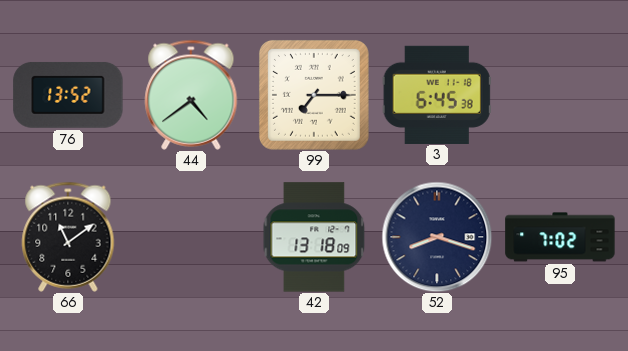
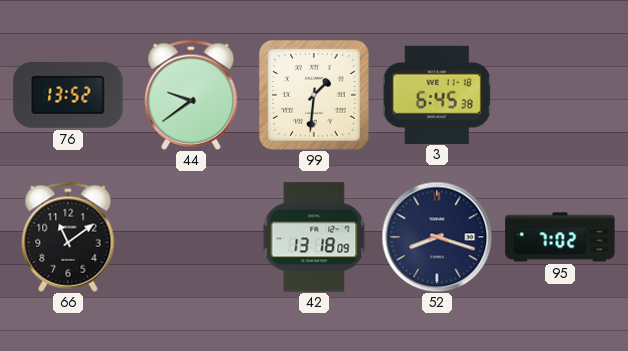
44: 4:39 -> 9:39
99: 7:15 -> 1:31
